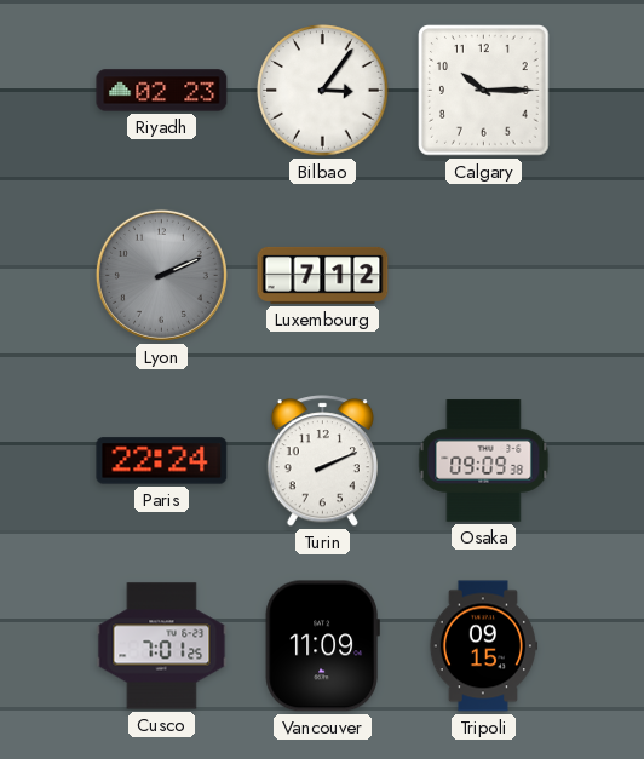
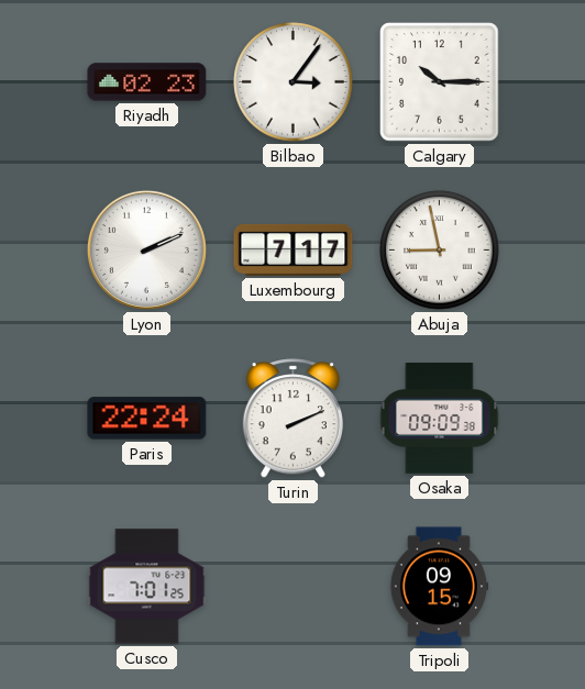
Lyon dial: grey -> white
Luxembourg: 7:12 -> 7:17
Abuja: none -> 8:58
Vancouver: 11:09 -> none
